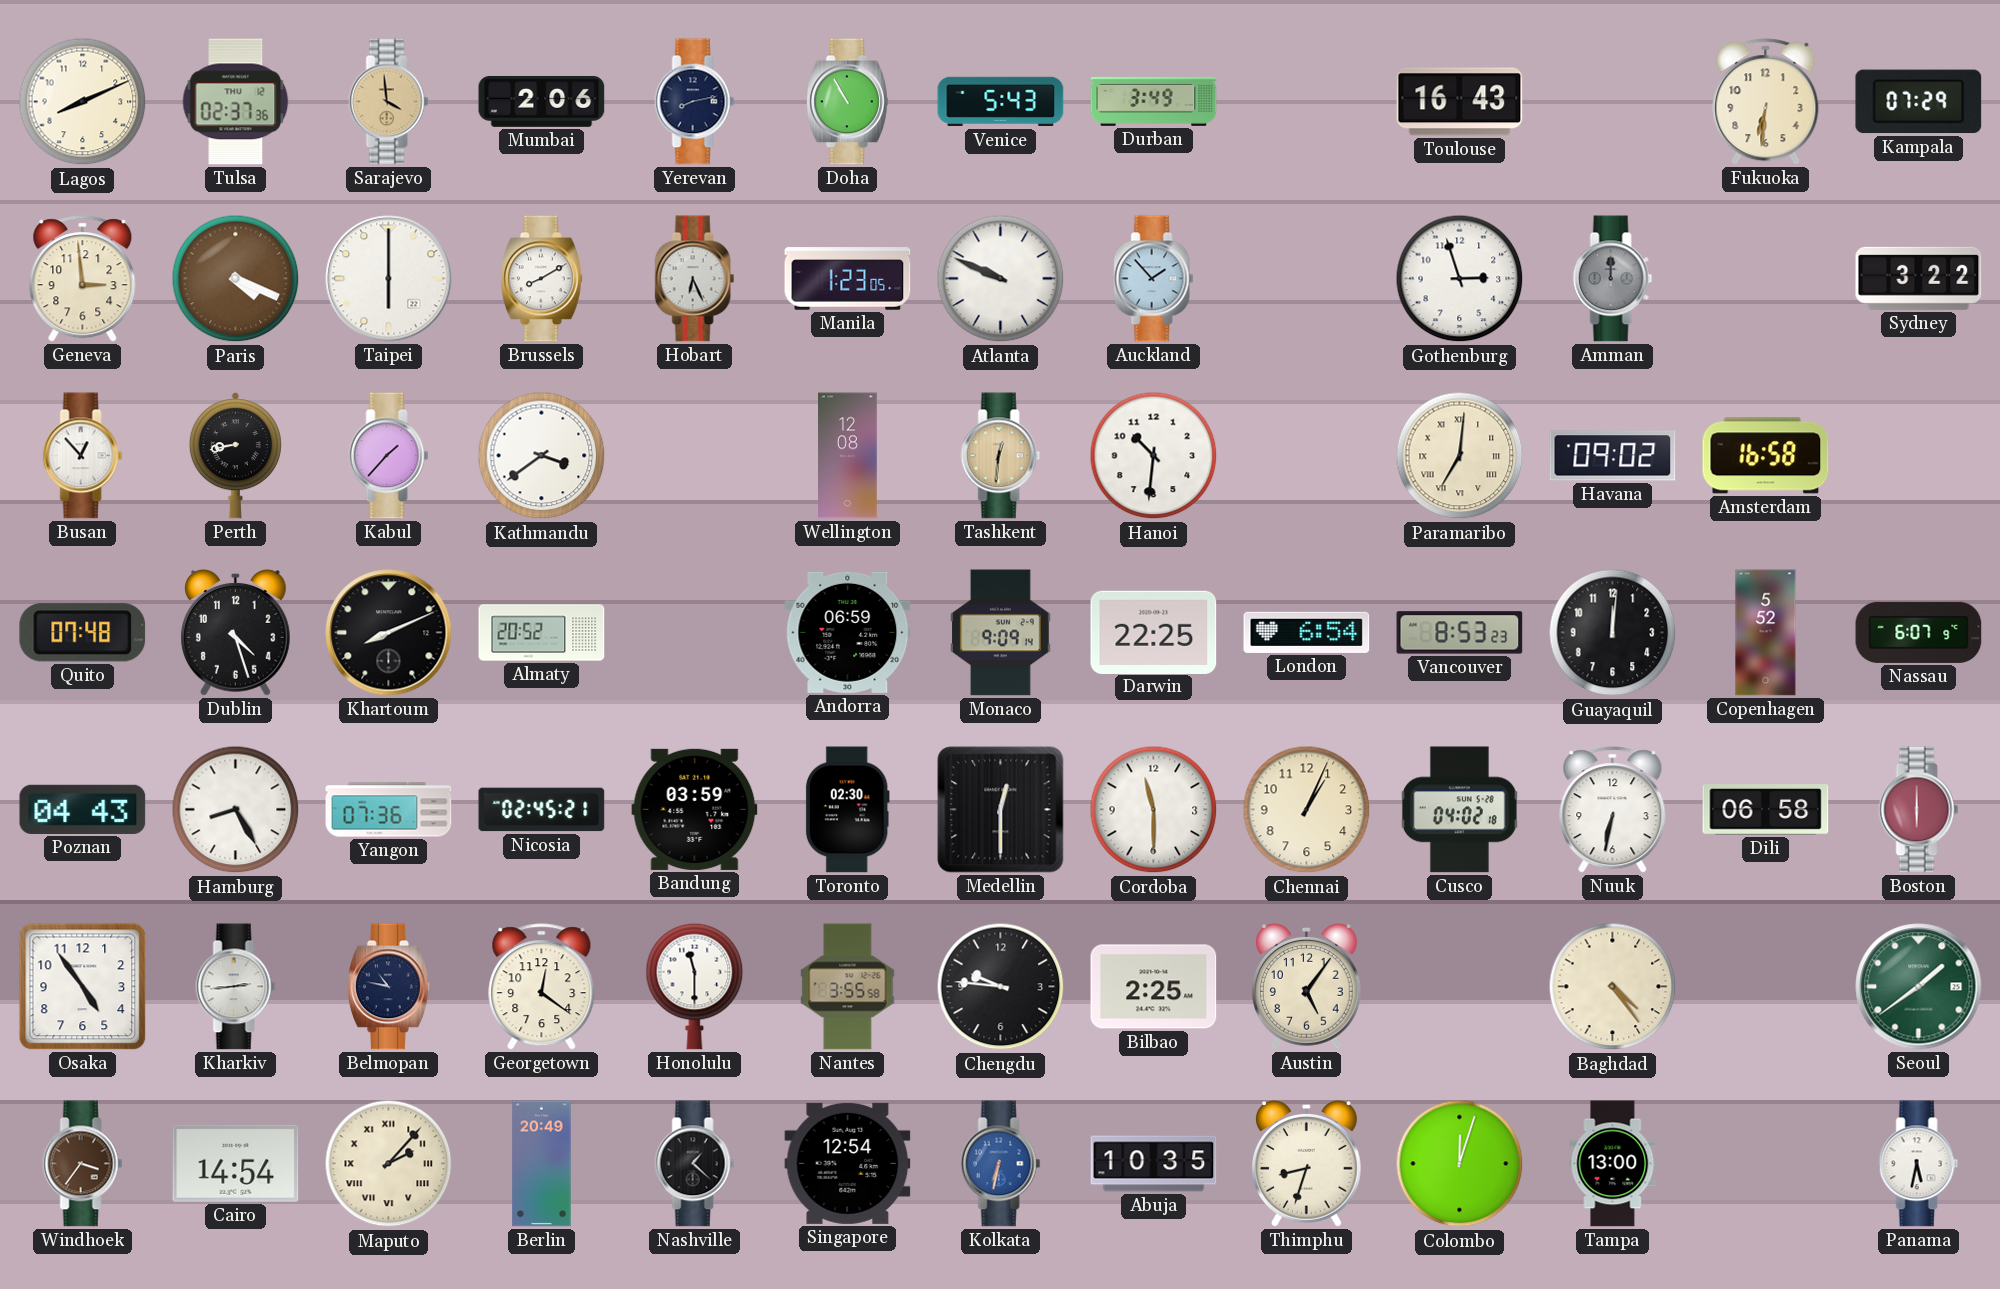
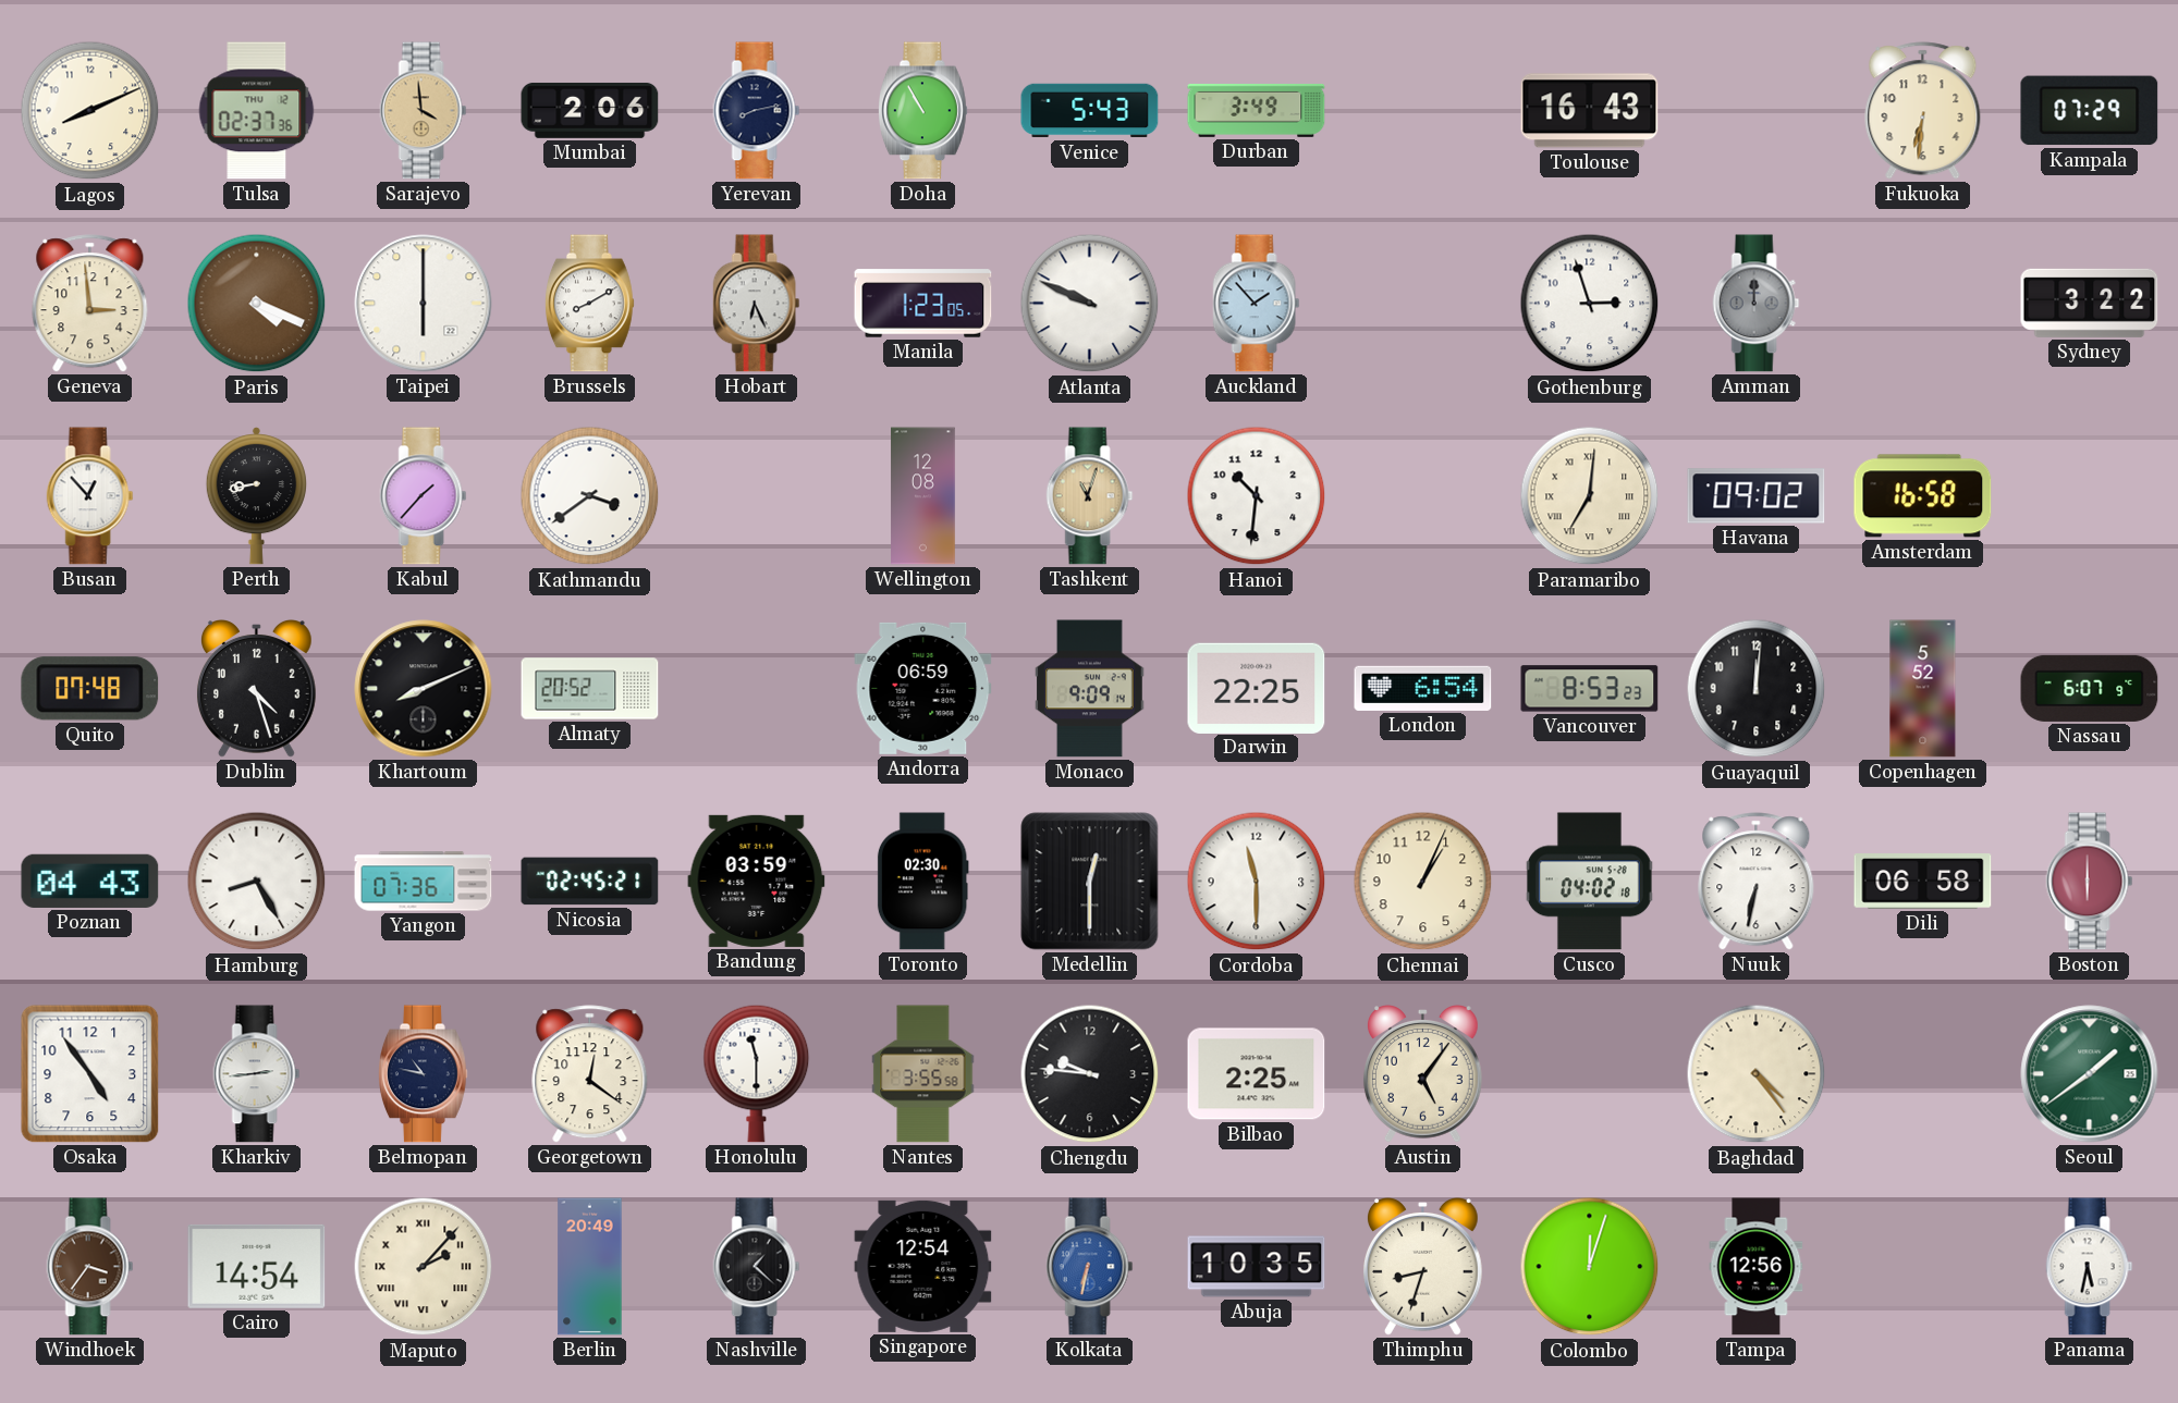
Tashkent: 12:31 -> 11:03
Tampa: 13:00 -> 12:56
